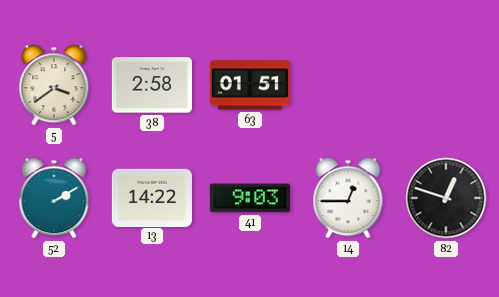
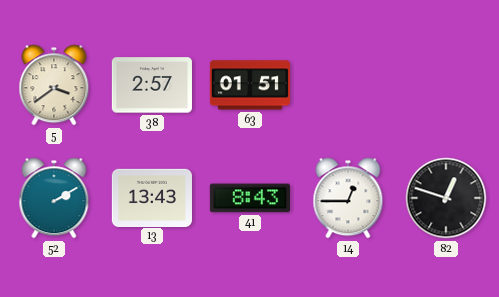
38: 2:58 -> 2:57
13: 14:22 -> 13:43
41: 9:03 -> 8:43
